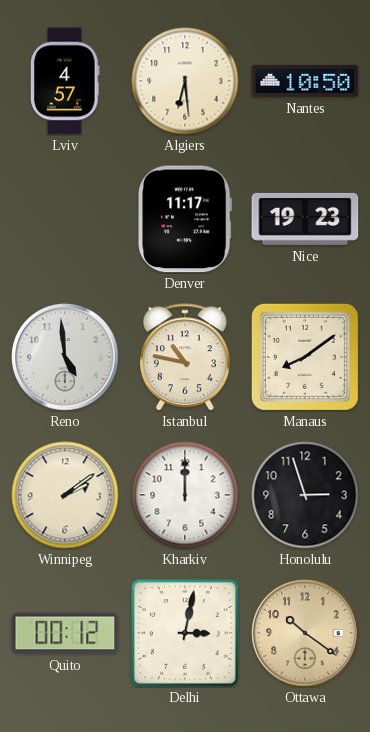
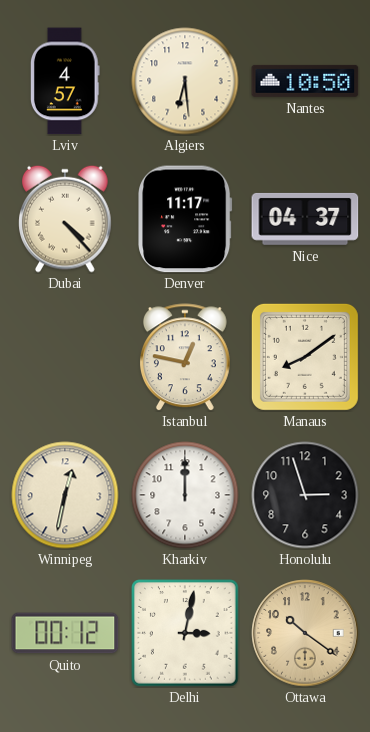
Dubai: none -> 4:23
Nice: 19:23 -> 04:37
Reno: 4:59 -> none
Istanbul: 10:47 -> 12:47
Winnipeg: 2:09 -> 12:32
